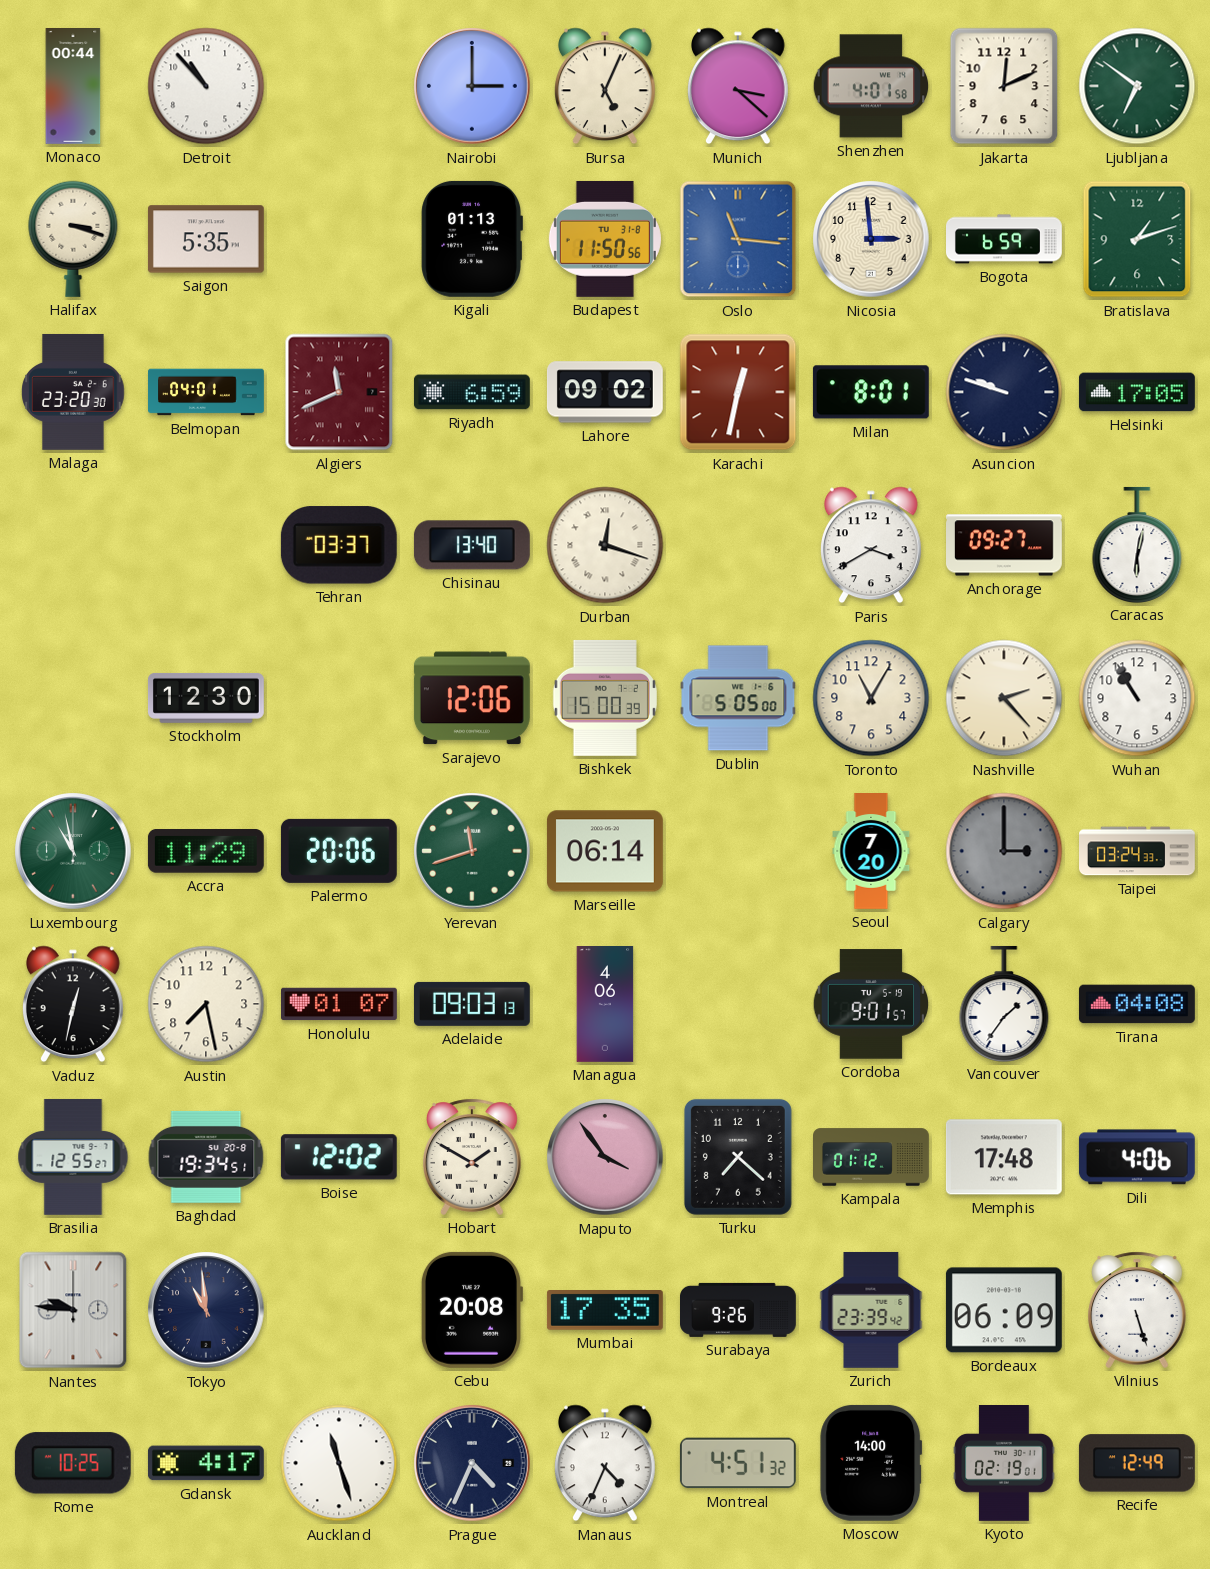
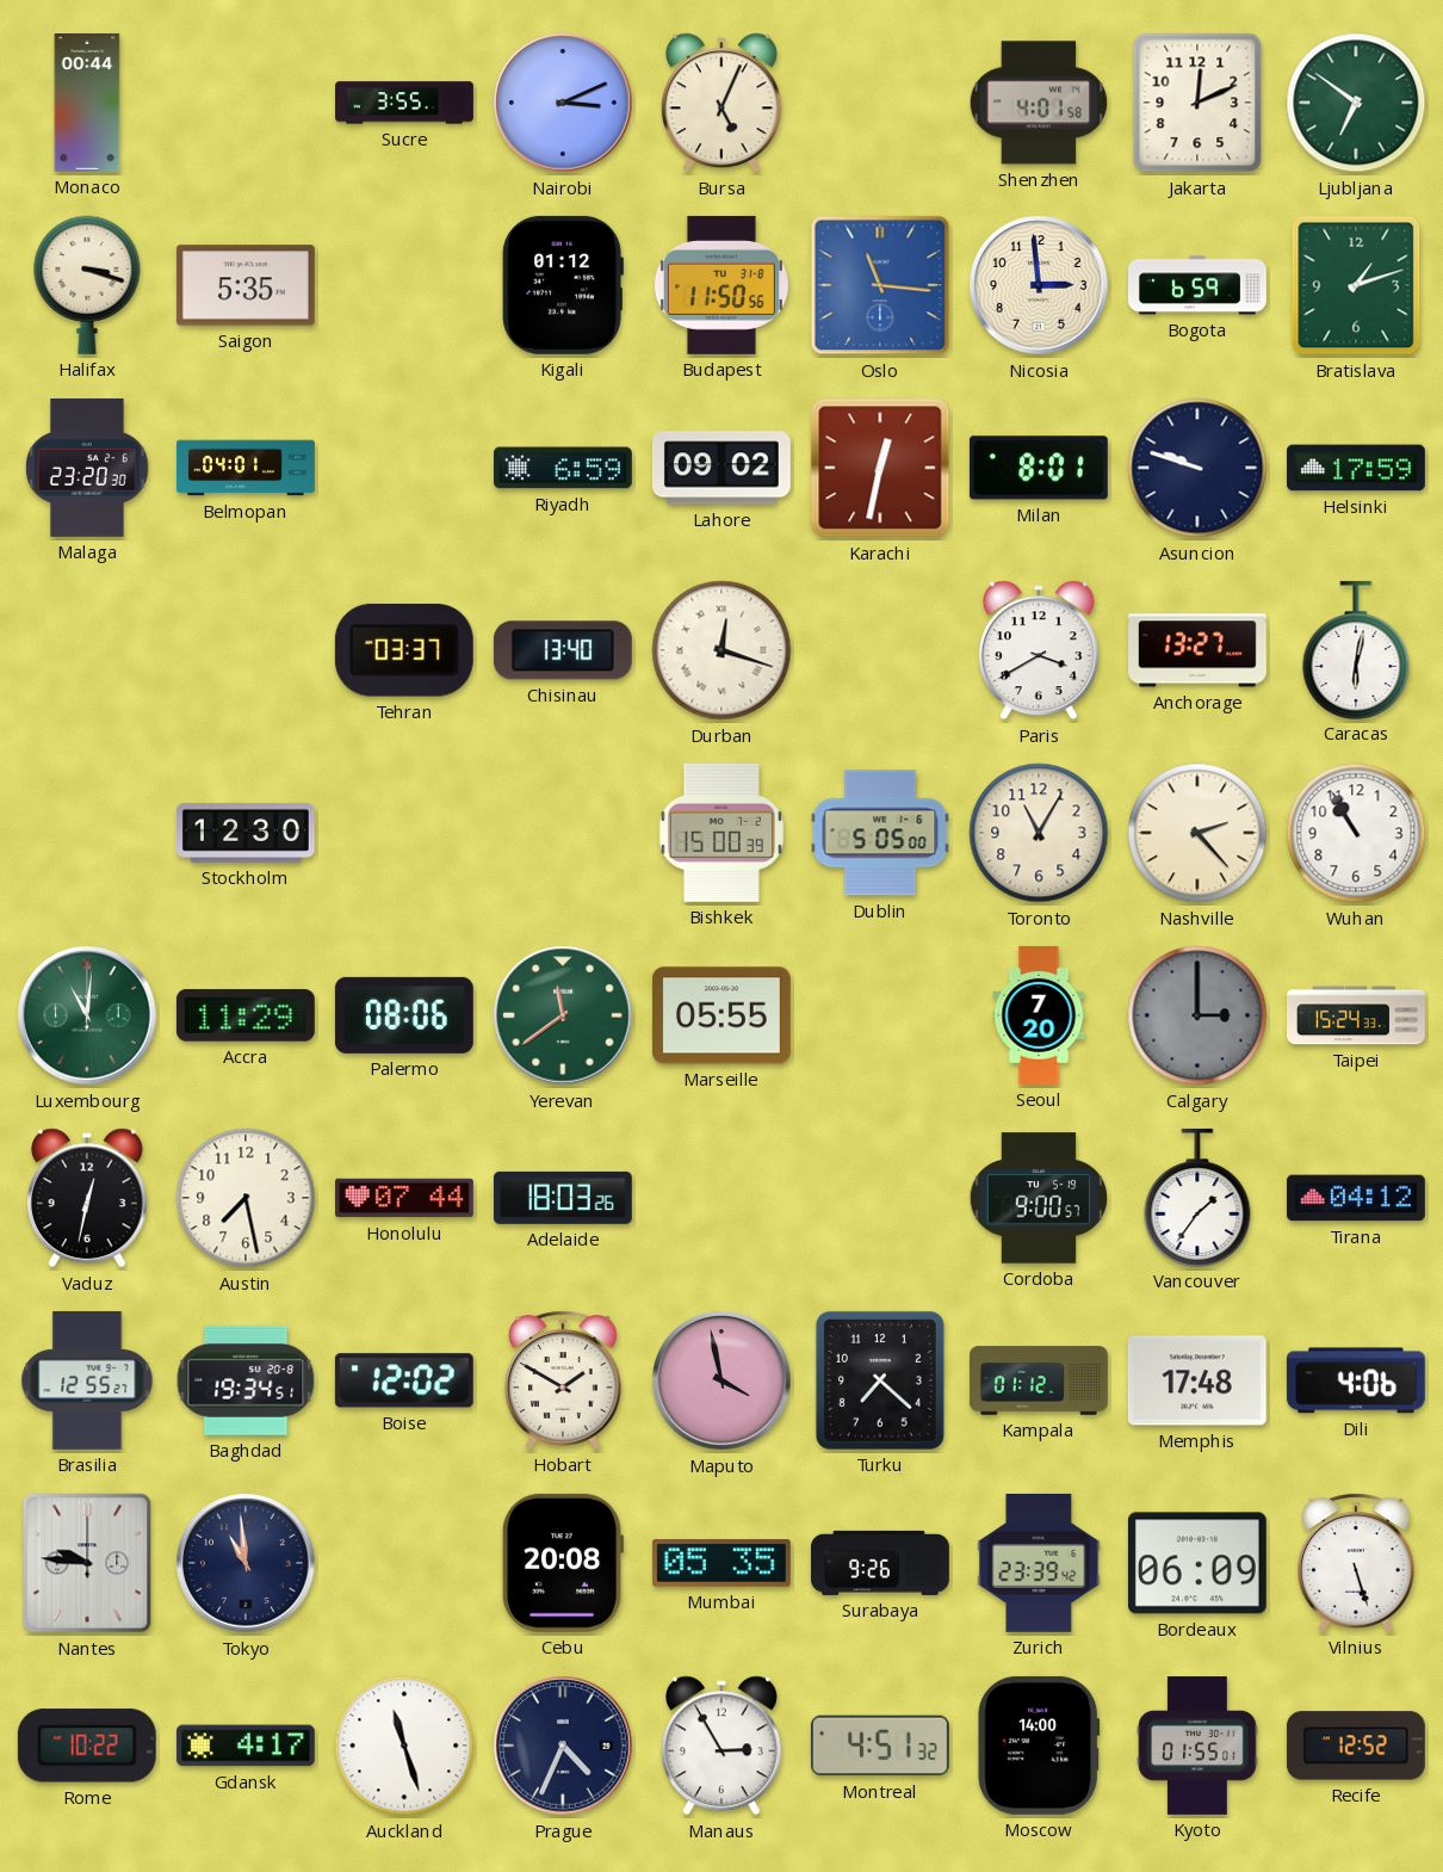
Detroit: 10:53 -> none
Sucre: none -> 3:55
Nairobi: 3:00 -> 3:11
Munich: 3:22 -> none
Kigali: 01:13 -> 01:12
Algiers: 11:41 -> none
Helsinki: 17:05 -> 17:59
Anchorage: 09:27 -> 13:27
Sarajevo: 12:06 -> none
Luxembourg: 10:58 -> 11:01
Palermo: 20:06 -> 08:06
Yerevan: 11:42 -> 11:39
Marseille: 06:14 -> 05:55
Taipei: 03:24 -> 15:24
Honolulu: 01:07 -> 07:44
Adelaide: 09:03 -> 18:03
Managua: 4:06 -> none
Cordoba: 9:01 -> 9:00
Tirana: 04:08 -> 04:12
Maputo: 3:54 -> 3:58
Mumbai: 17:35 -> 05:35
Rome: 10:25 -> 10:22
Manaus: 4:34 -> 2:55
Kyoto: 02:19 -> 01:55
Recife: 12:49 -> 12:52
